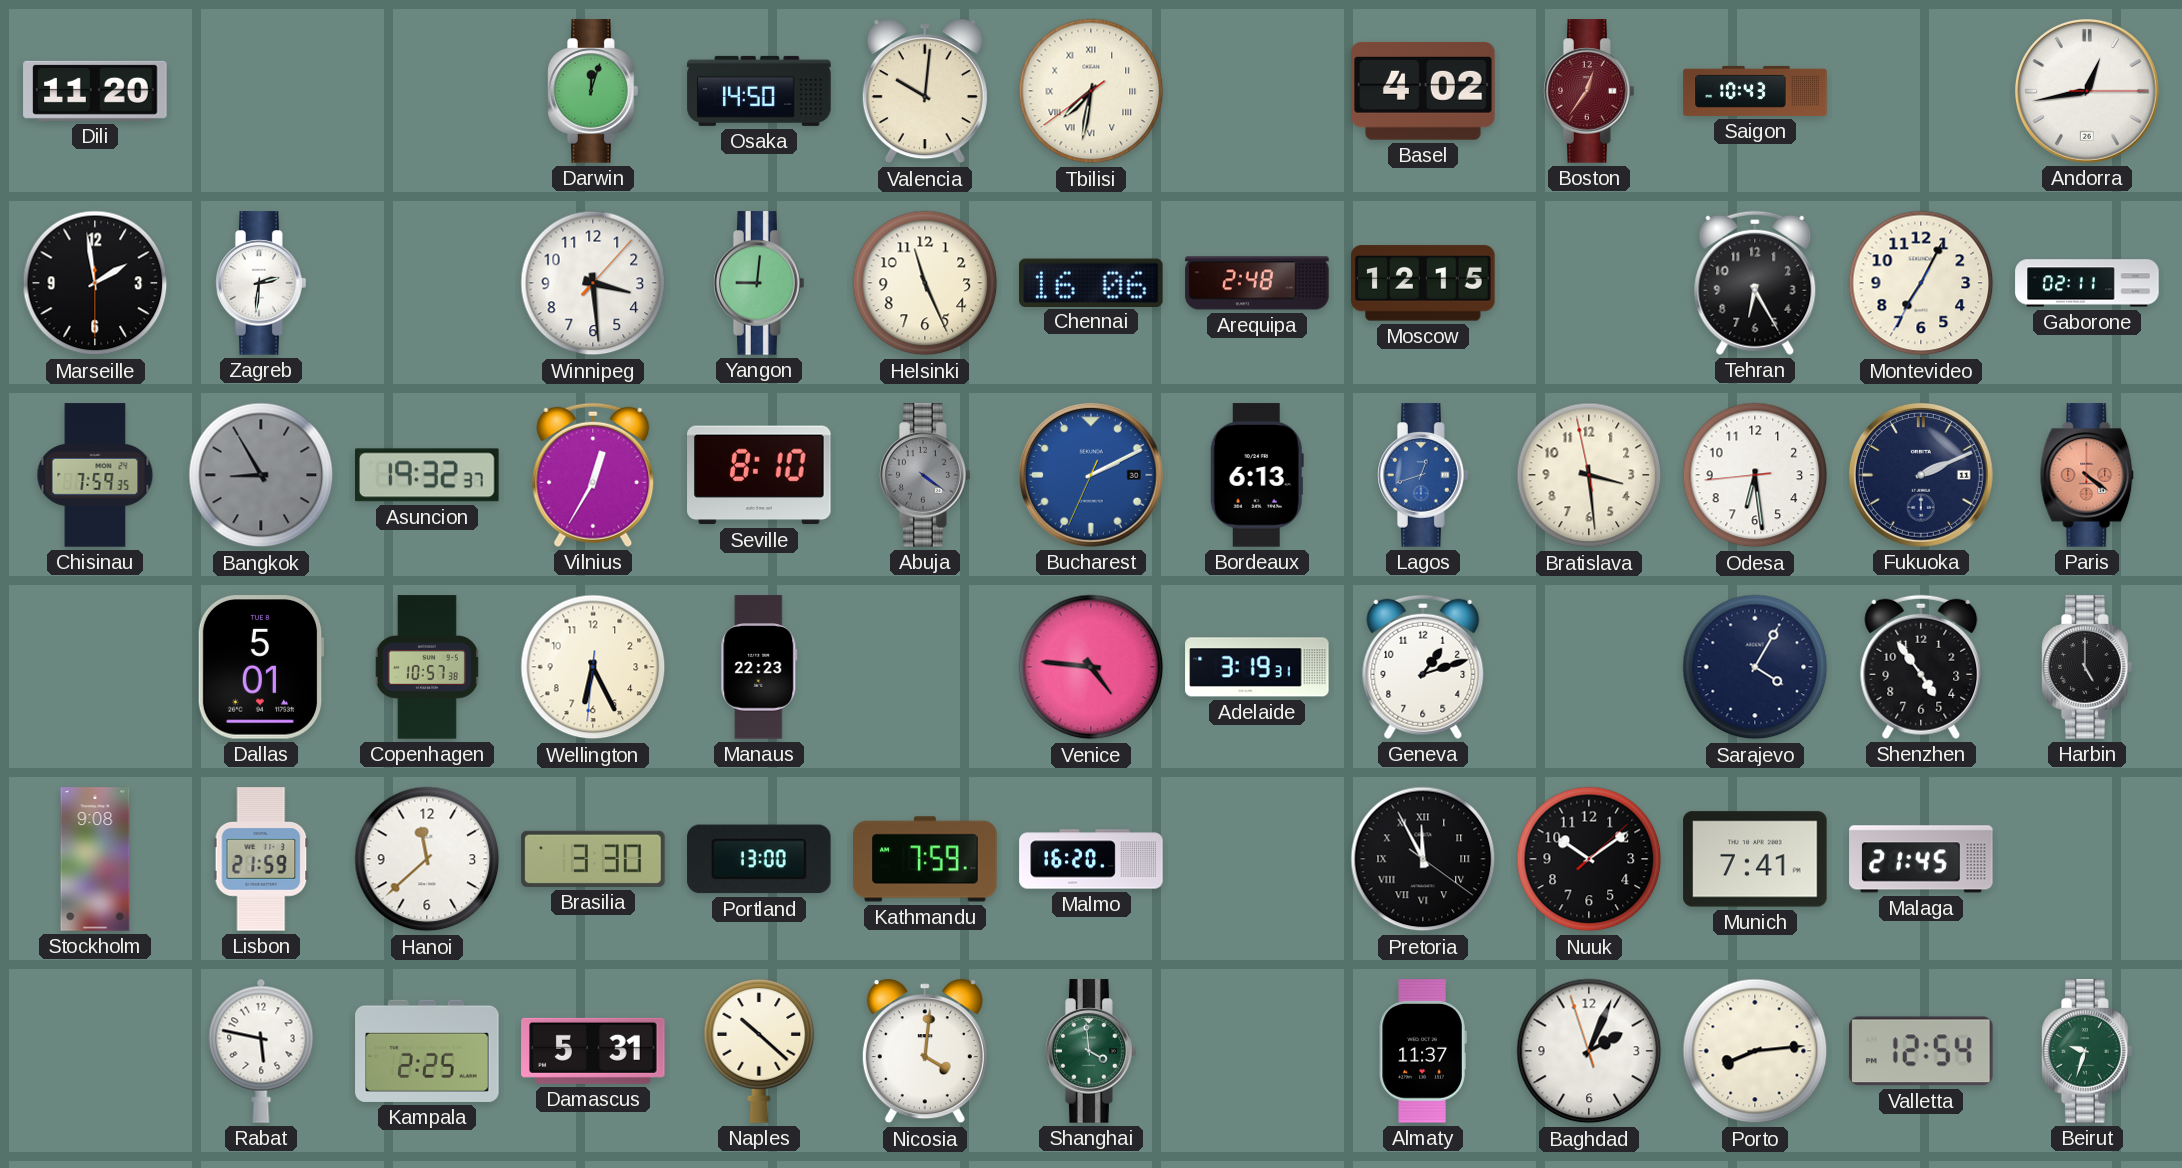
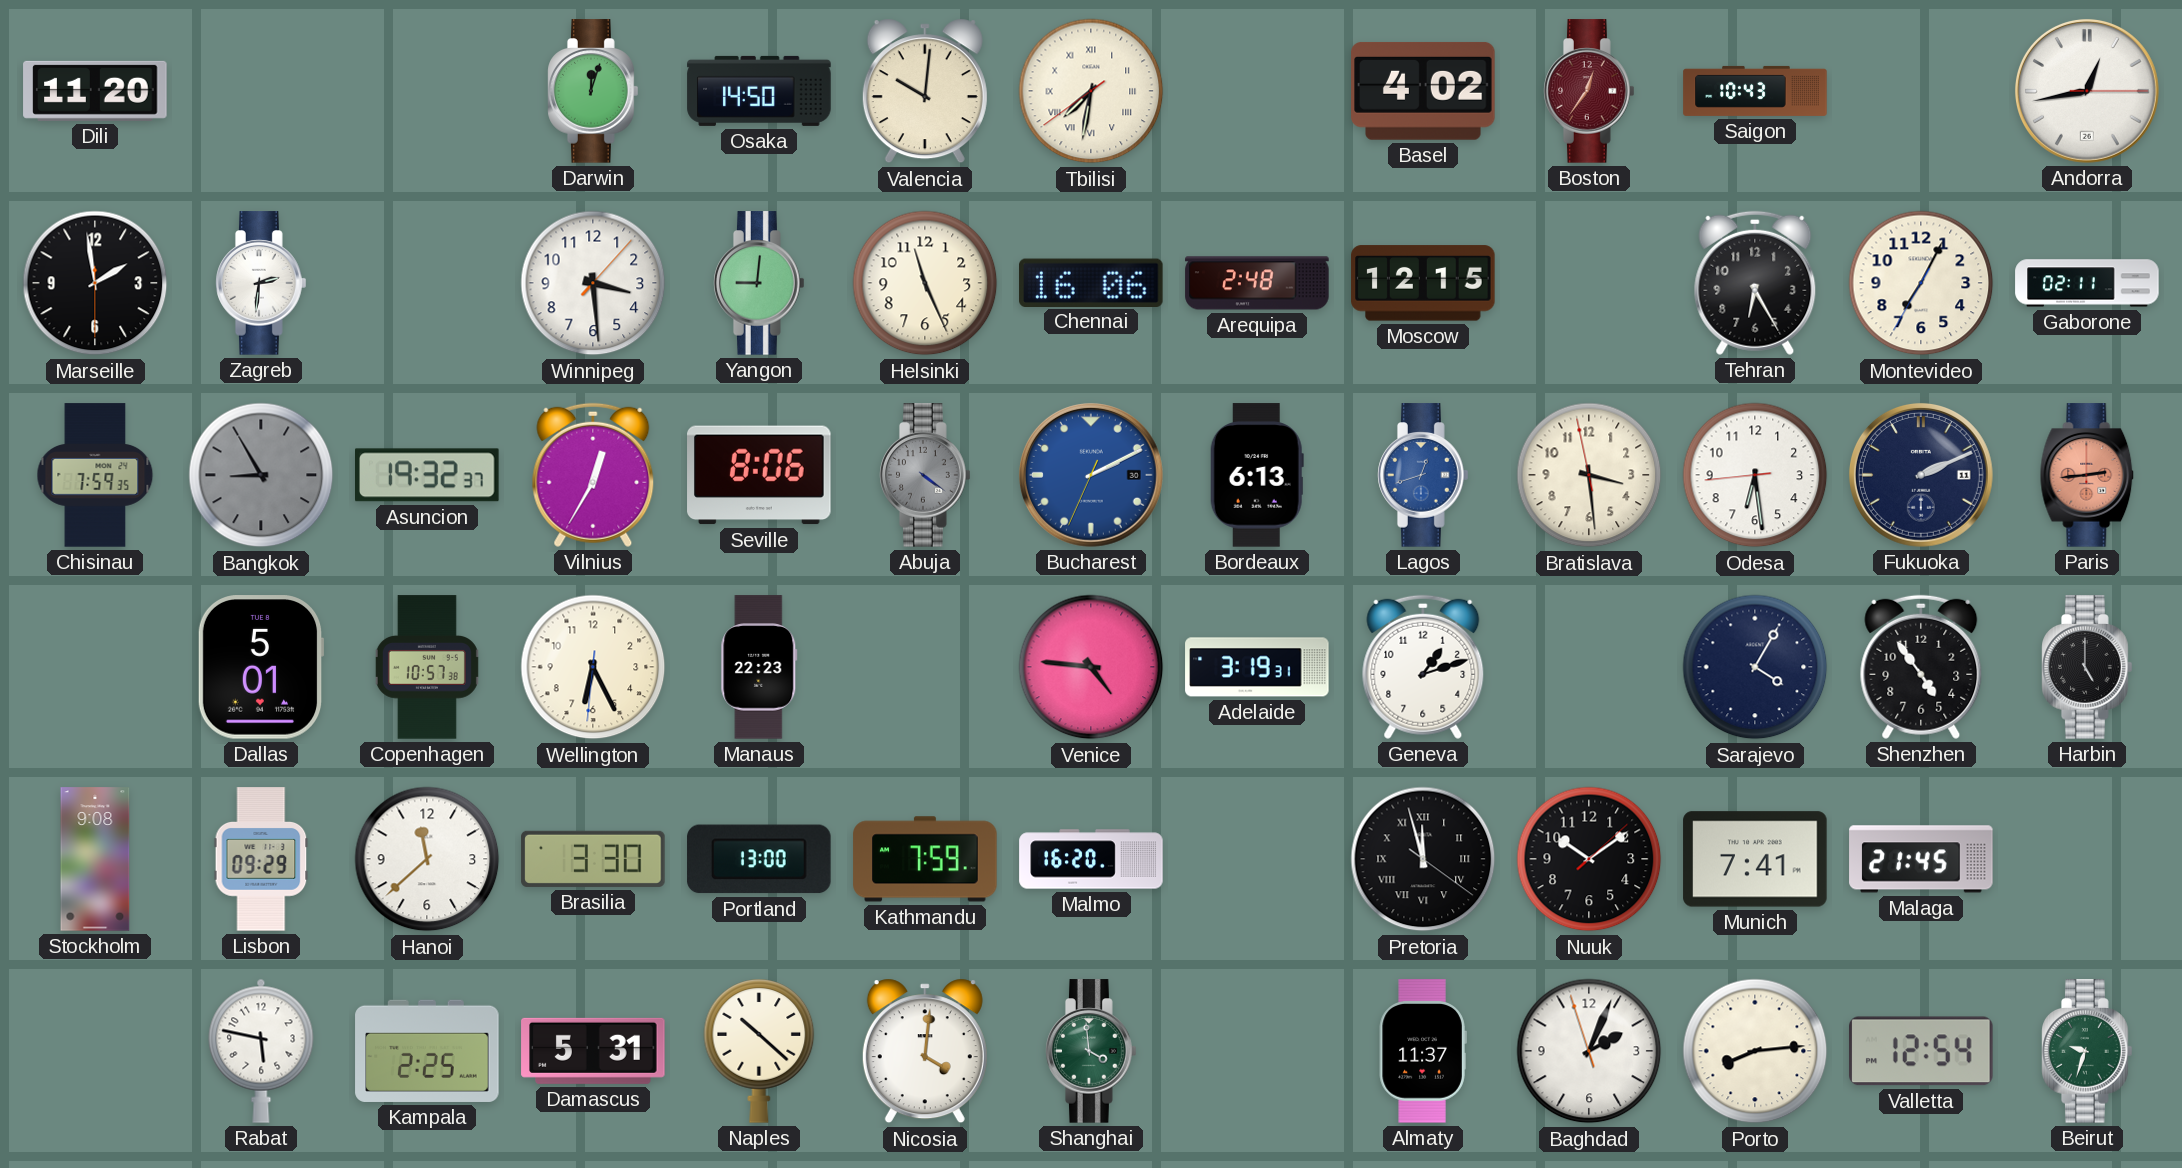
Seville: 8:10 -> 8:06
Paris: 4:21 -> 2:44
Lisbon: 21:59 -> 09:29
Pretoria: 11:55 -> 11:57
